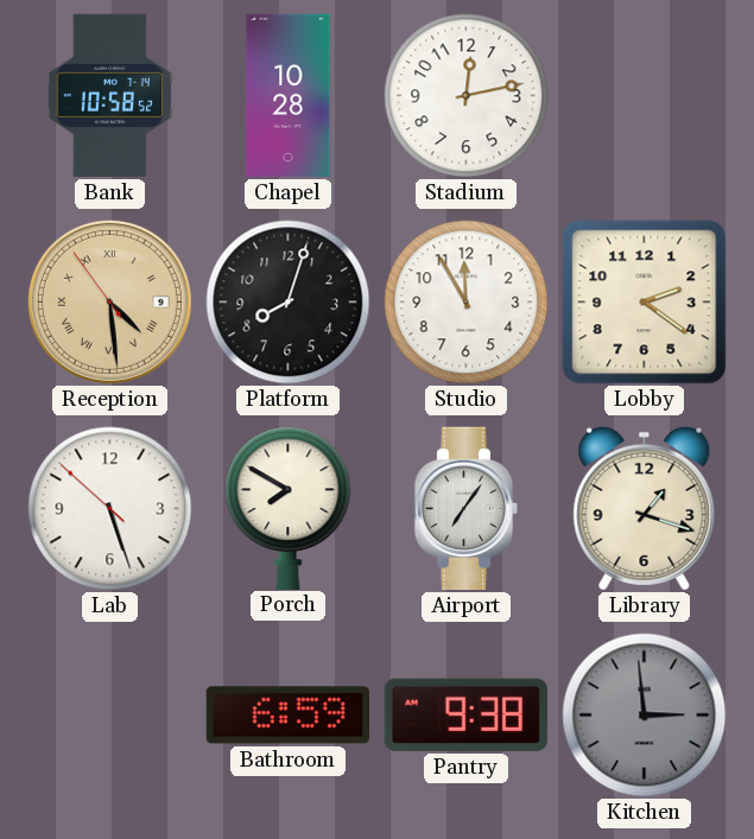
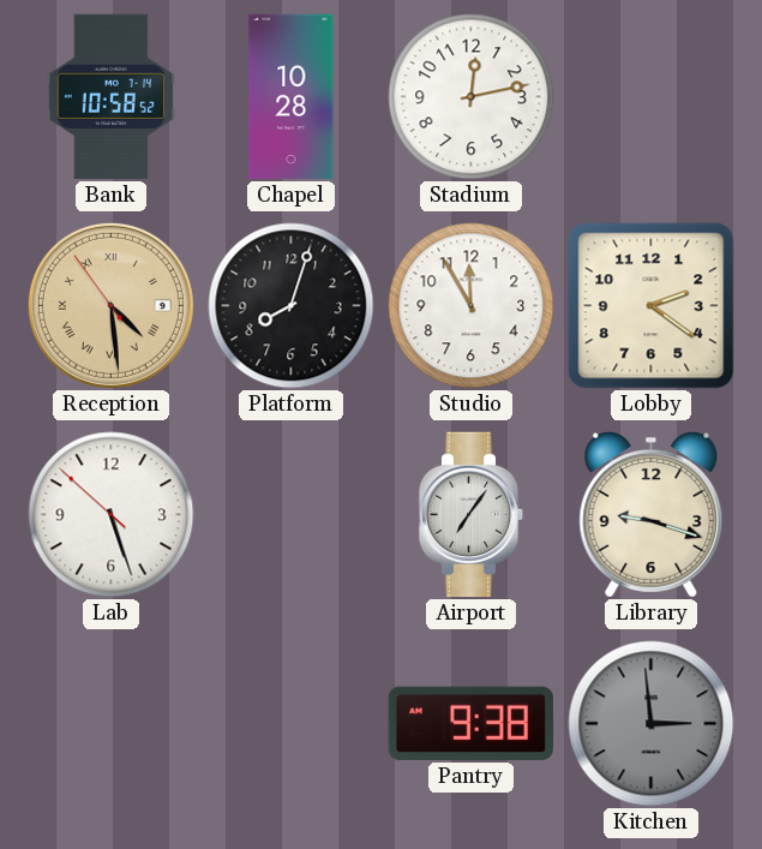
Porch: 7:50 -> none
Library: 1:18 -> 9:18
Bathroom: 6:59 -> none
